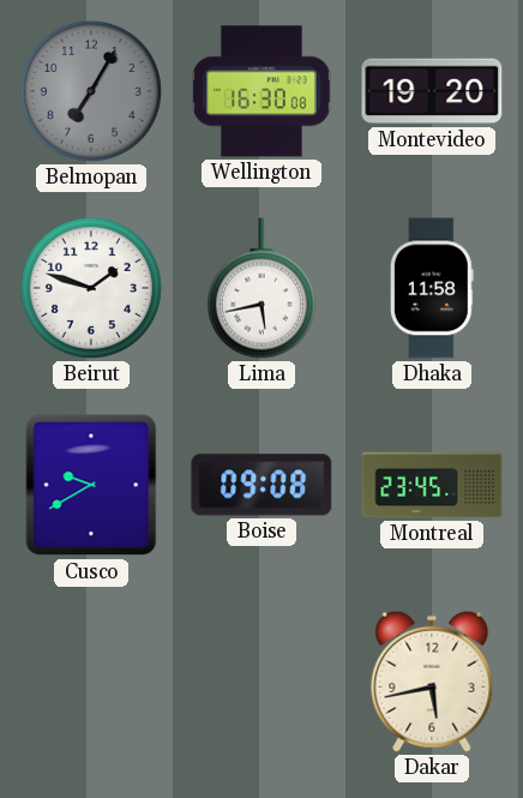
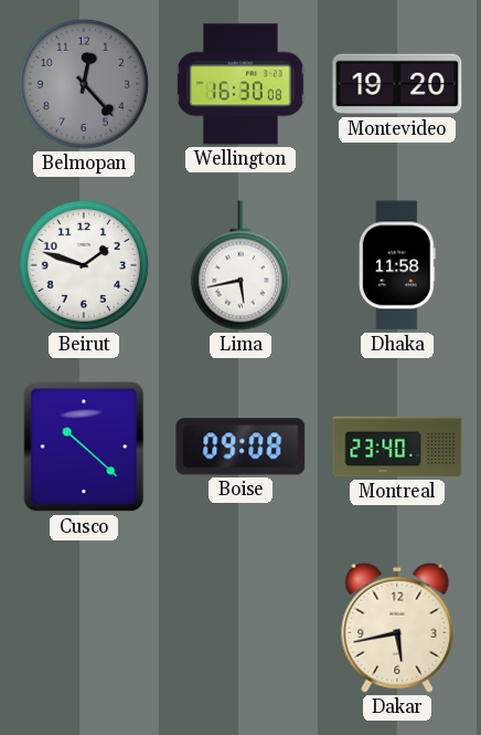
Belmopan: 7:05 -> 12:23
Cusco: 9:40 -> 10:22
Montreal: 23:45 -> 23:40
